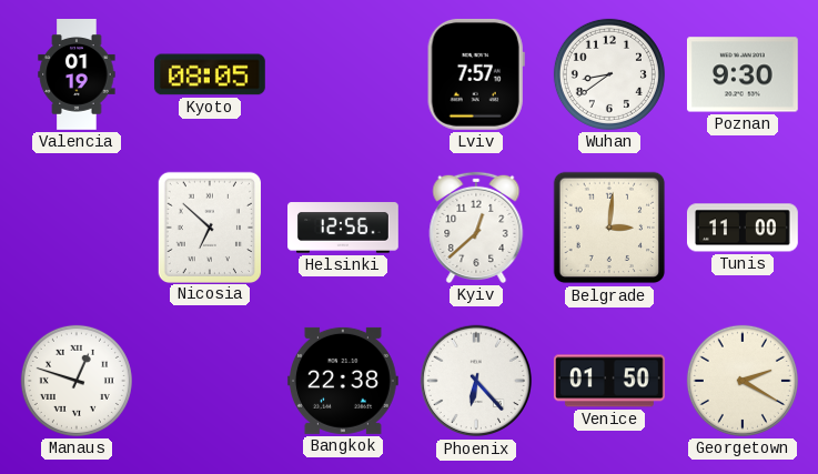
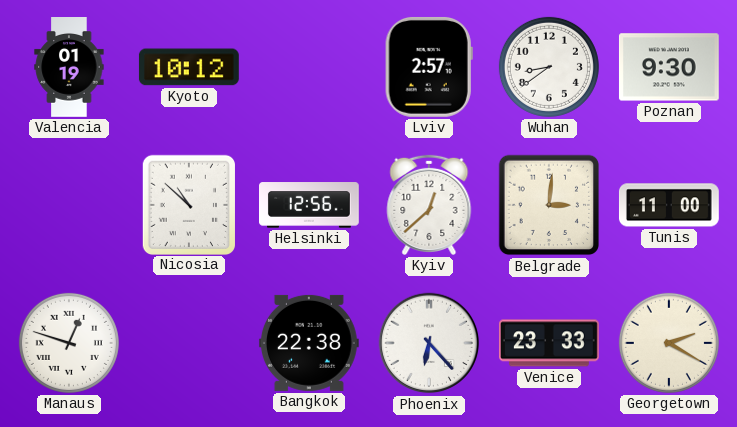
Kyoto: 08:05 -> 10:12
Lviv: 7:57 -> 2:57
Nicosia: 6:52 -> 10:52
Venice: 01:50 -> 23:33
